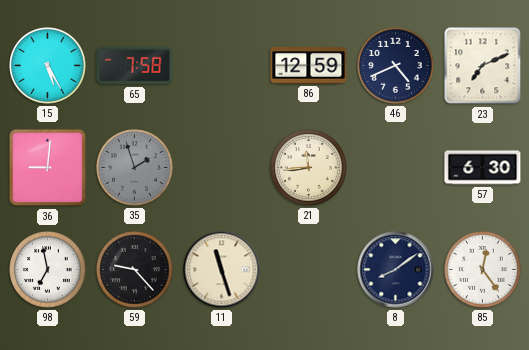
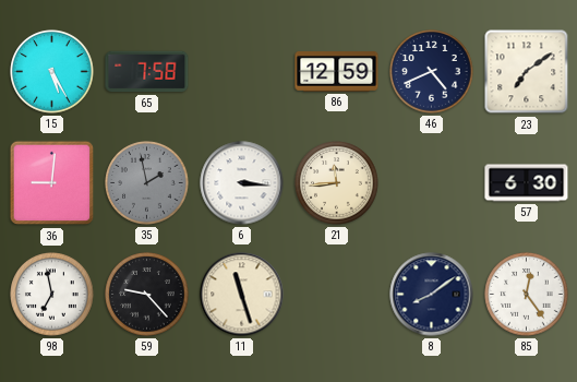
23: 7:11 -> 7:09
35: 1:57 -> 1:58
6: none -> 3:16
